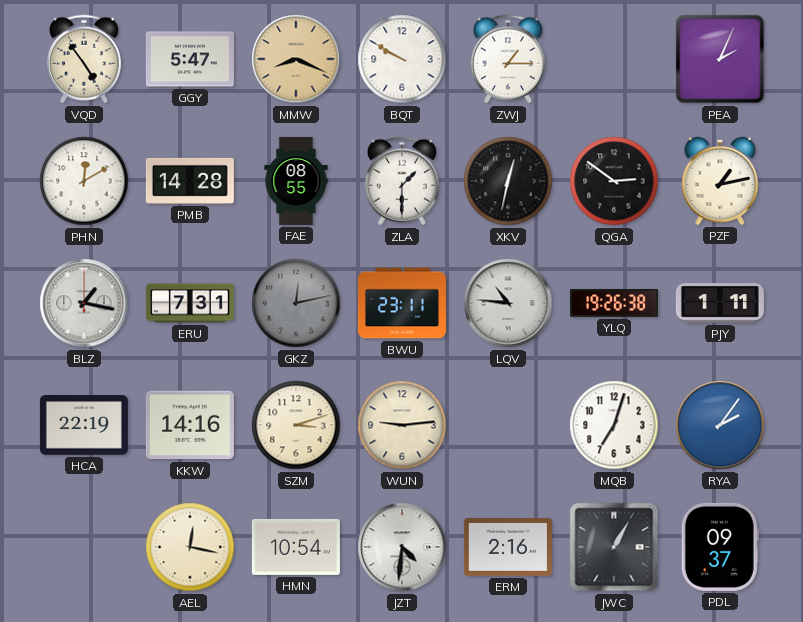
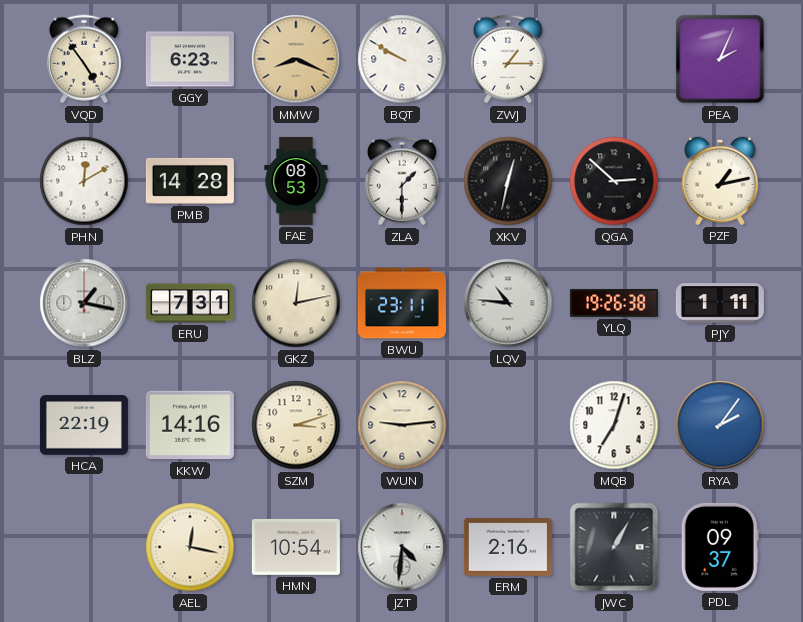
GGY: 5:47 -> 6:23
FAE: 08:55 -> 08:53
QGA: 2:51 -> 2:52
GKZ dial: grey -> cream
